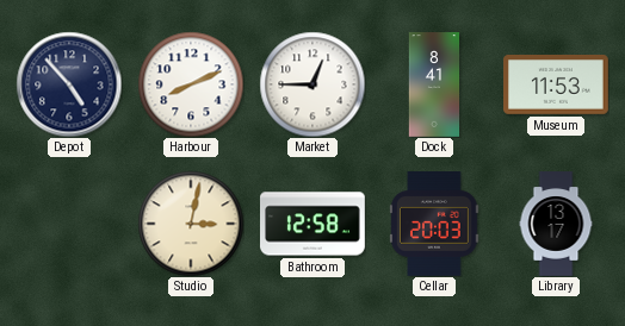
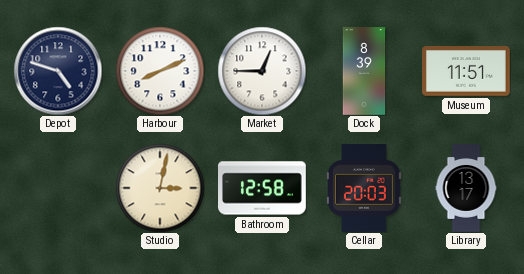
Depot: 4:53 -> 4:48
Dock: 8:41 -> 8:39
Museum: 11:53 -> 11:51
